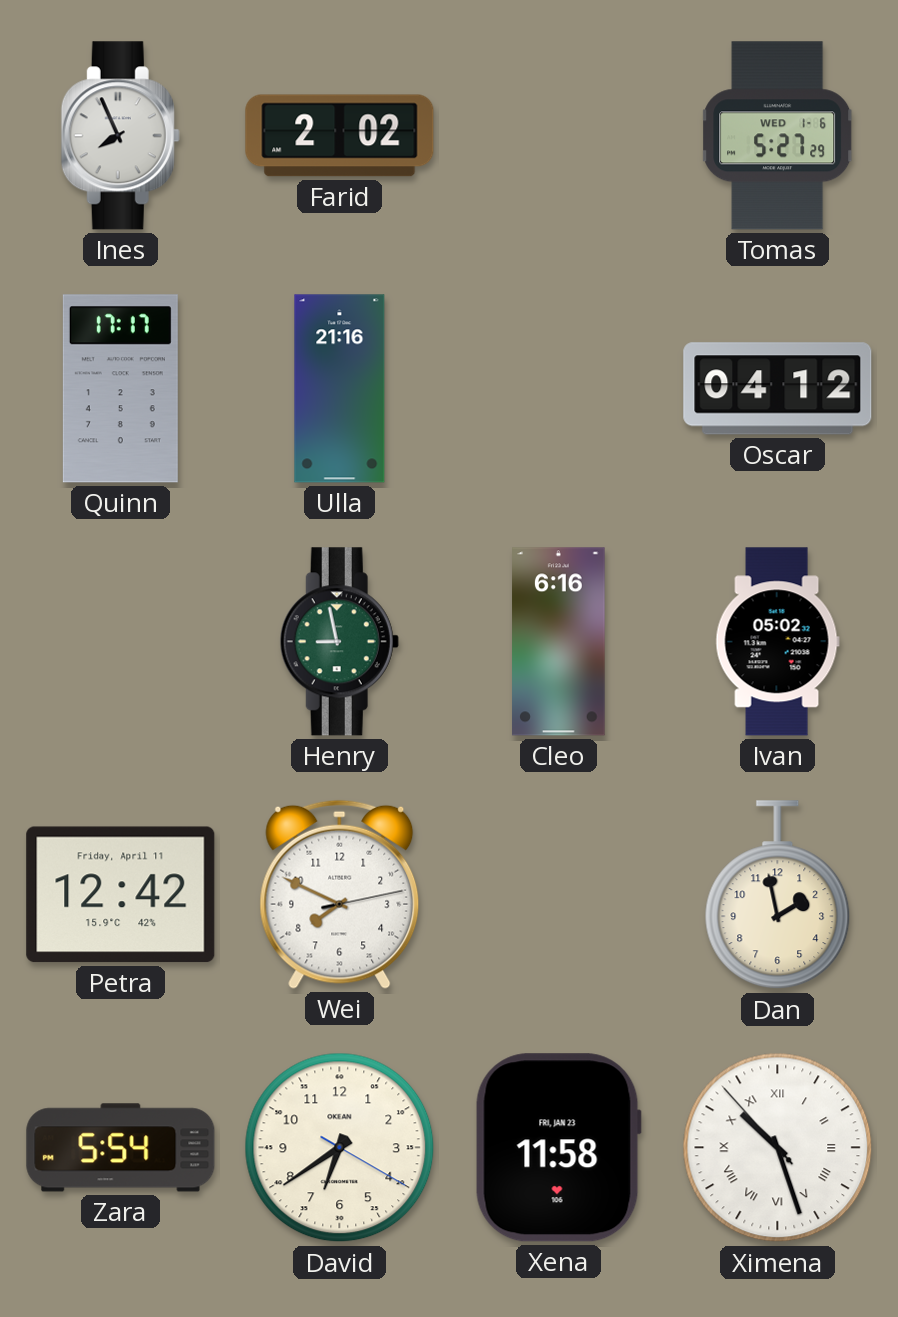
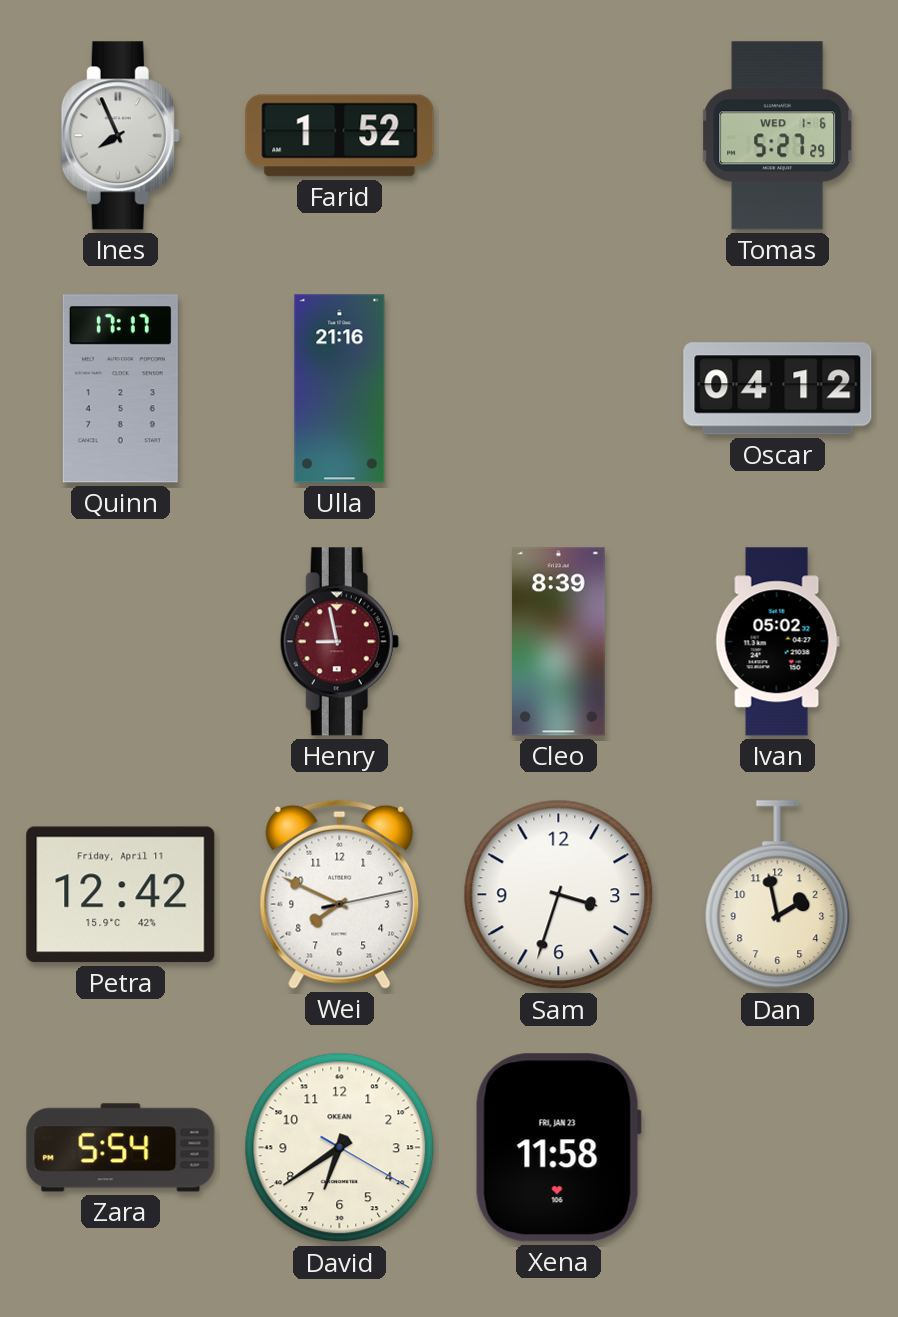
Farid: 2:02 -> 1:52
Henry dial: green -> burgundy
Cleo: 6:16 -> 8:39
Sam: none -> 3:33
Ximena: 10:26 -> none
